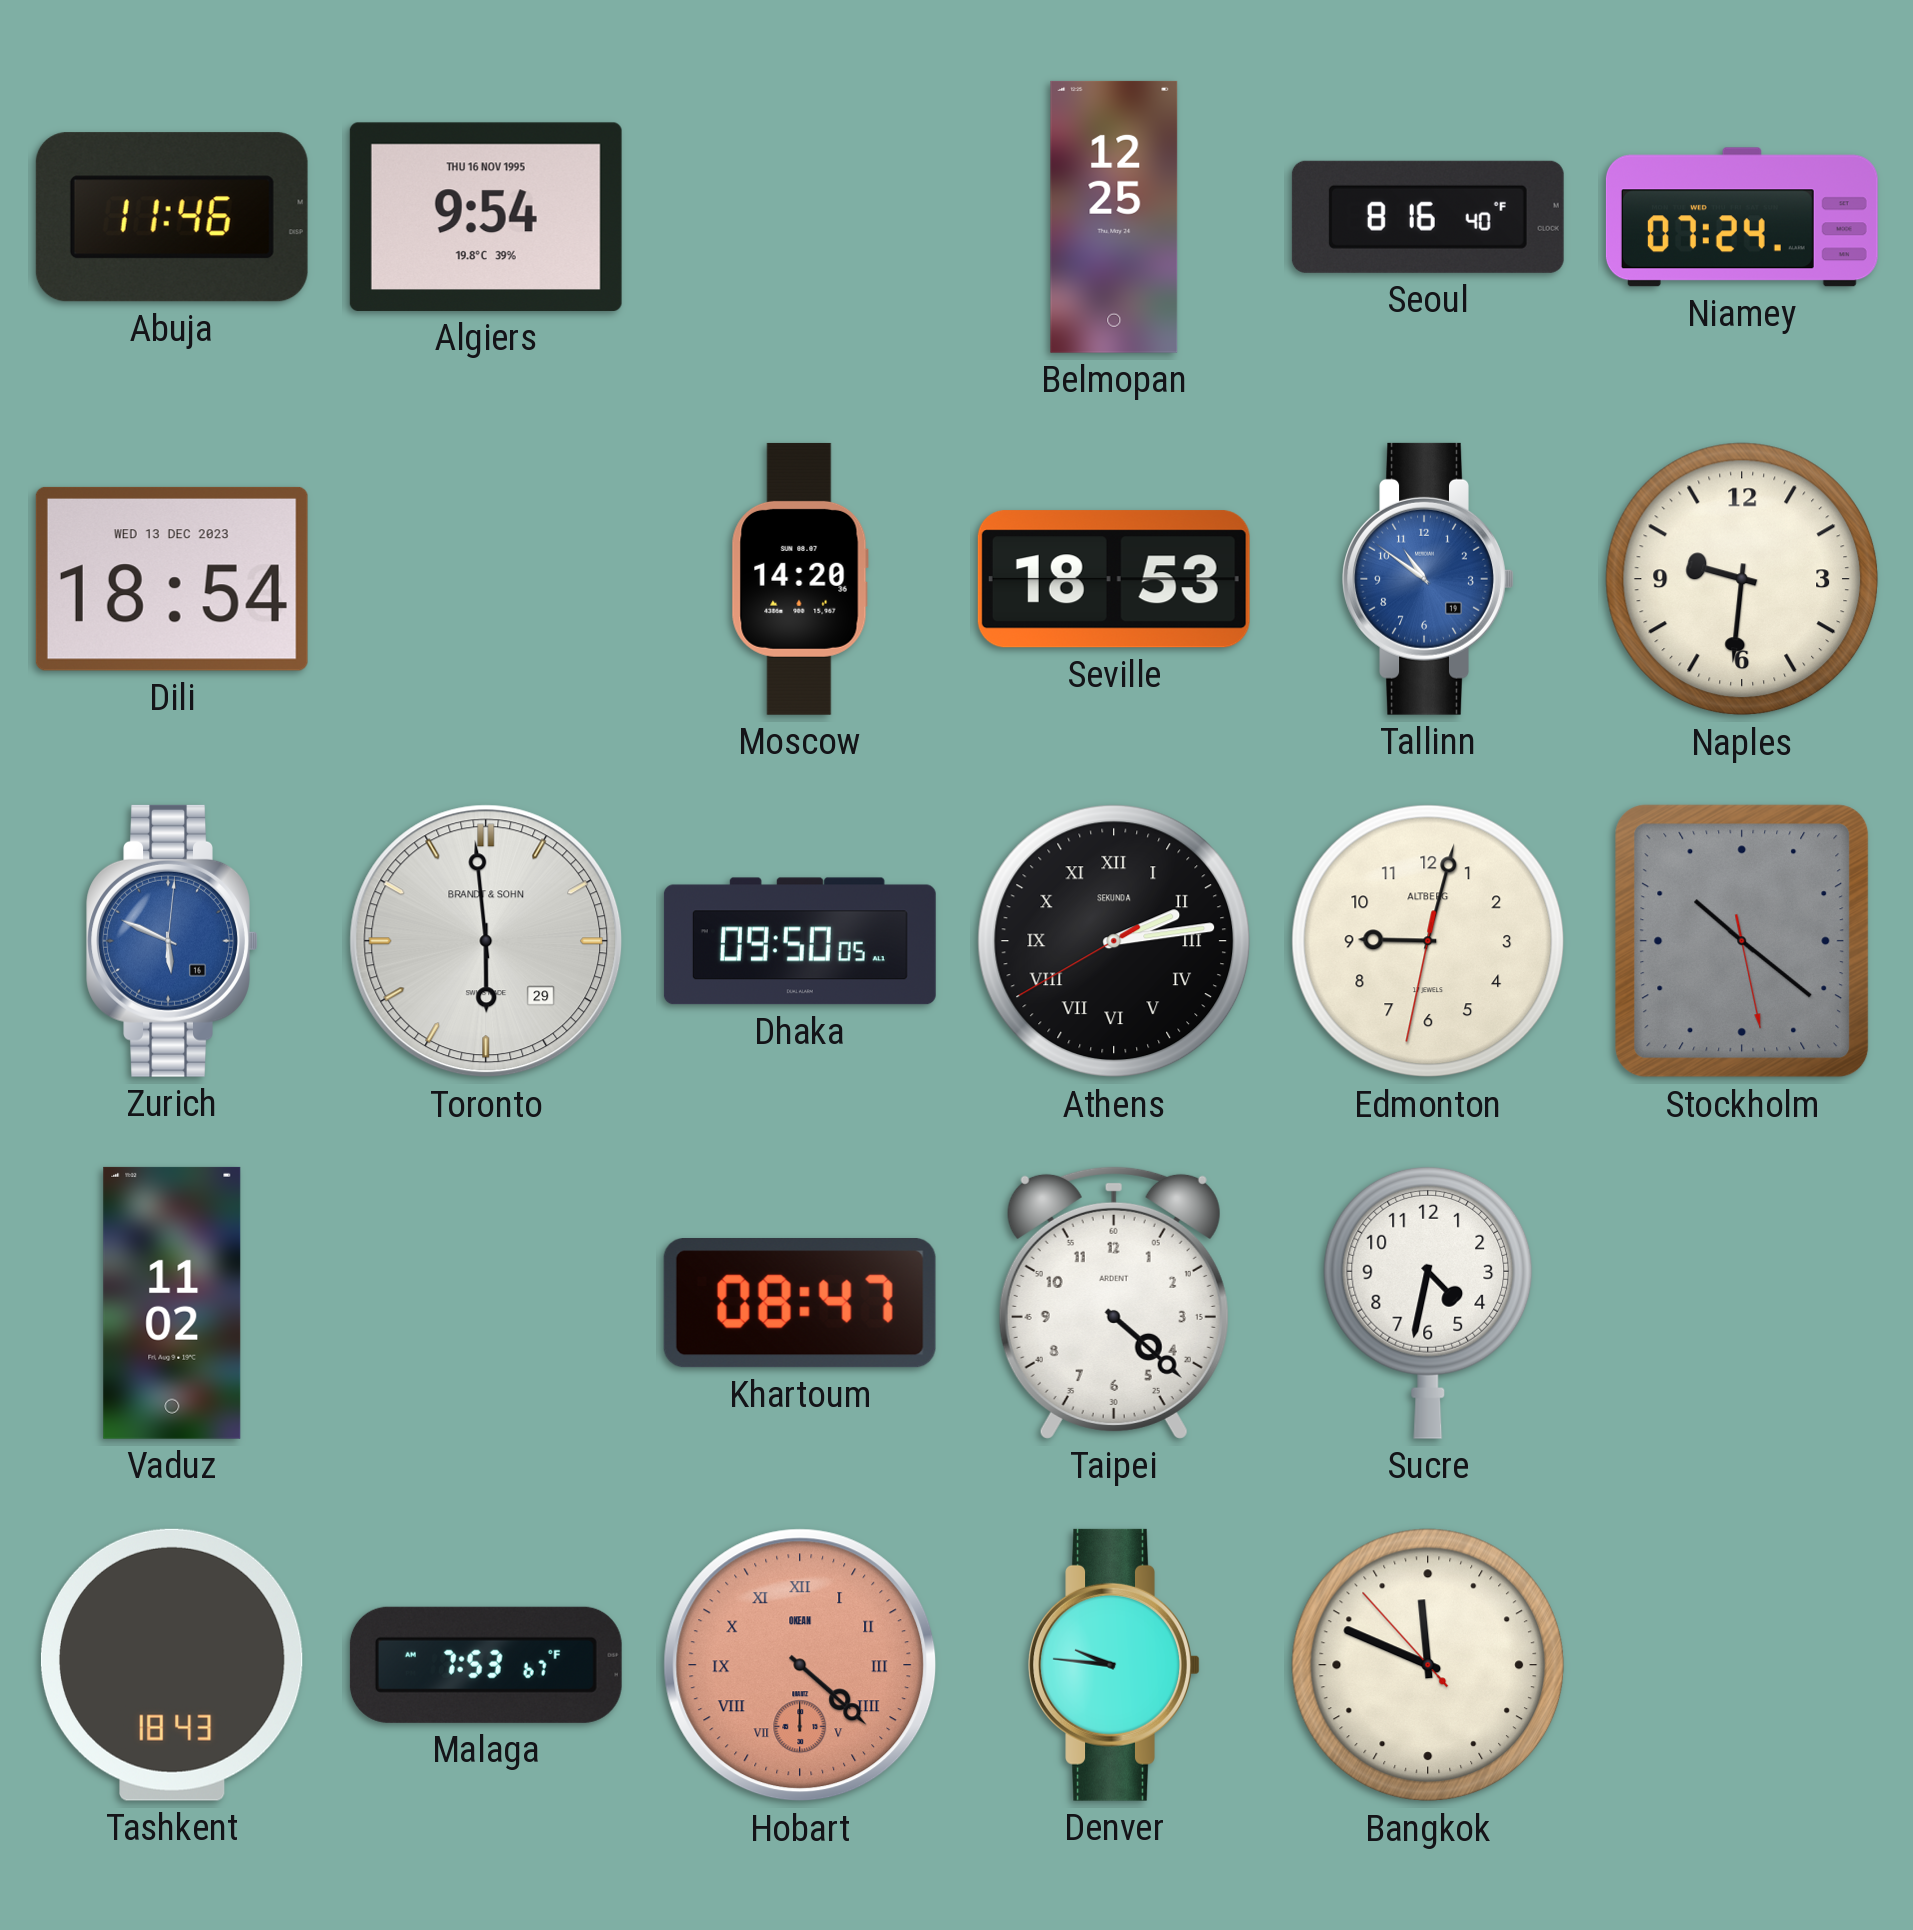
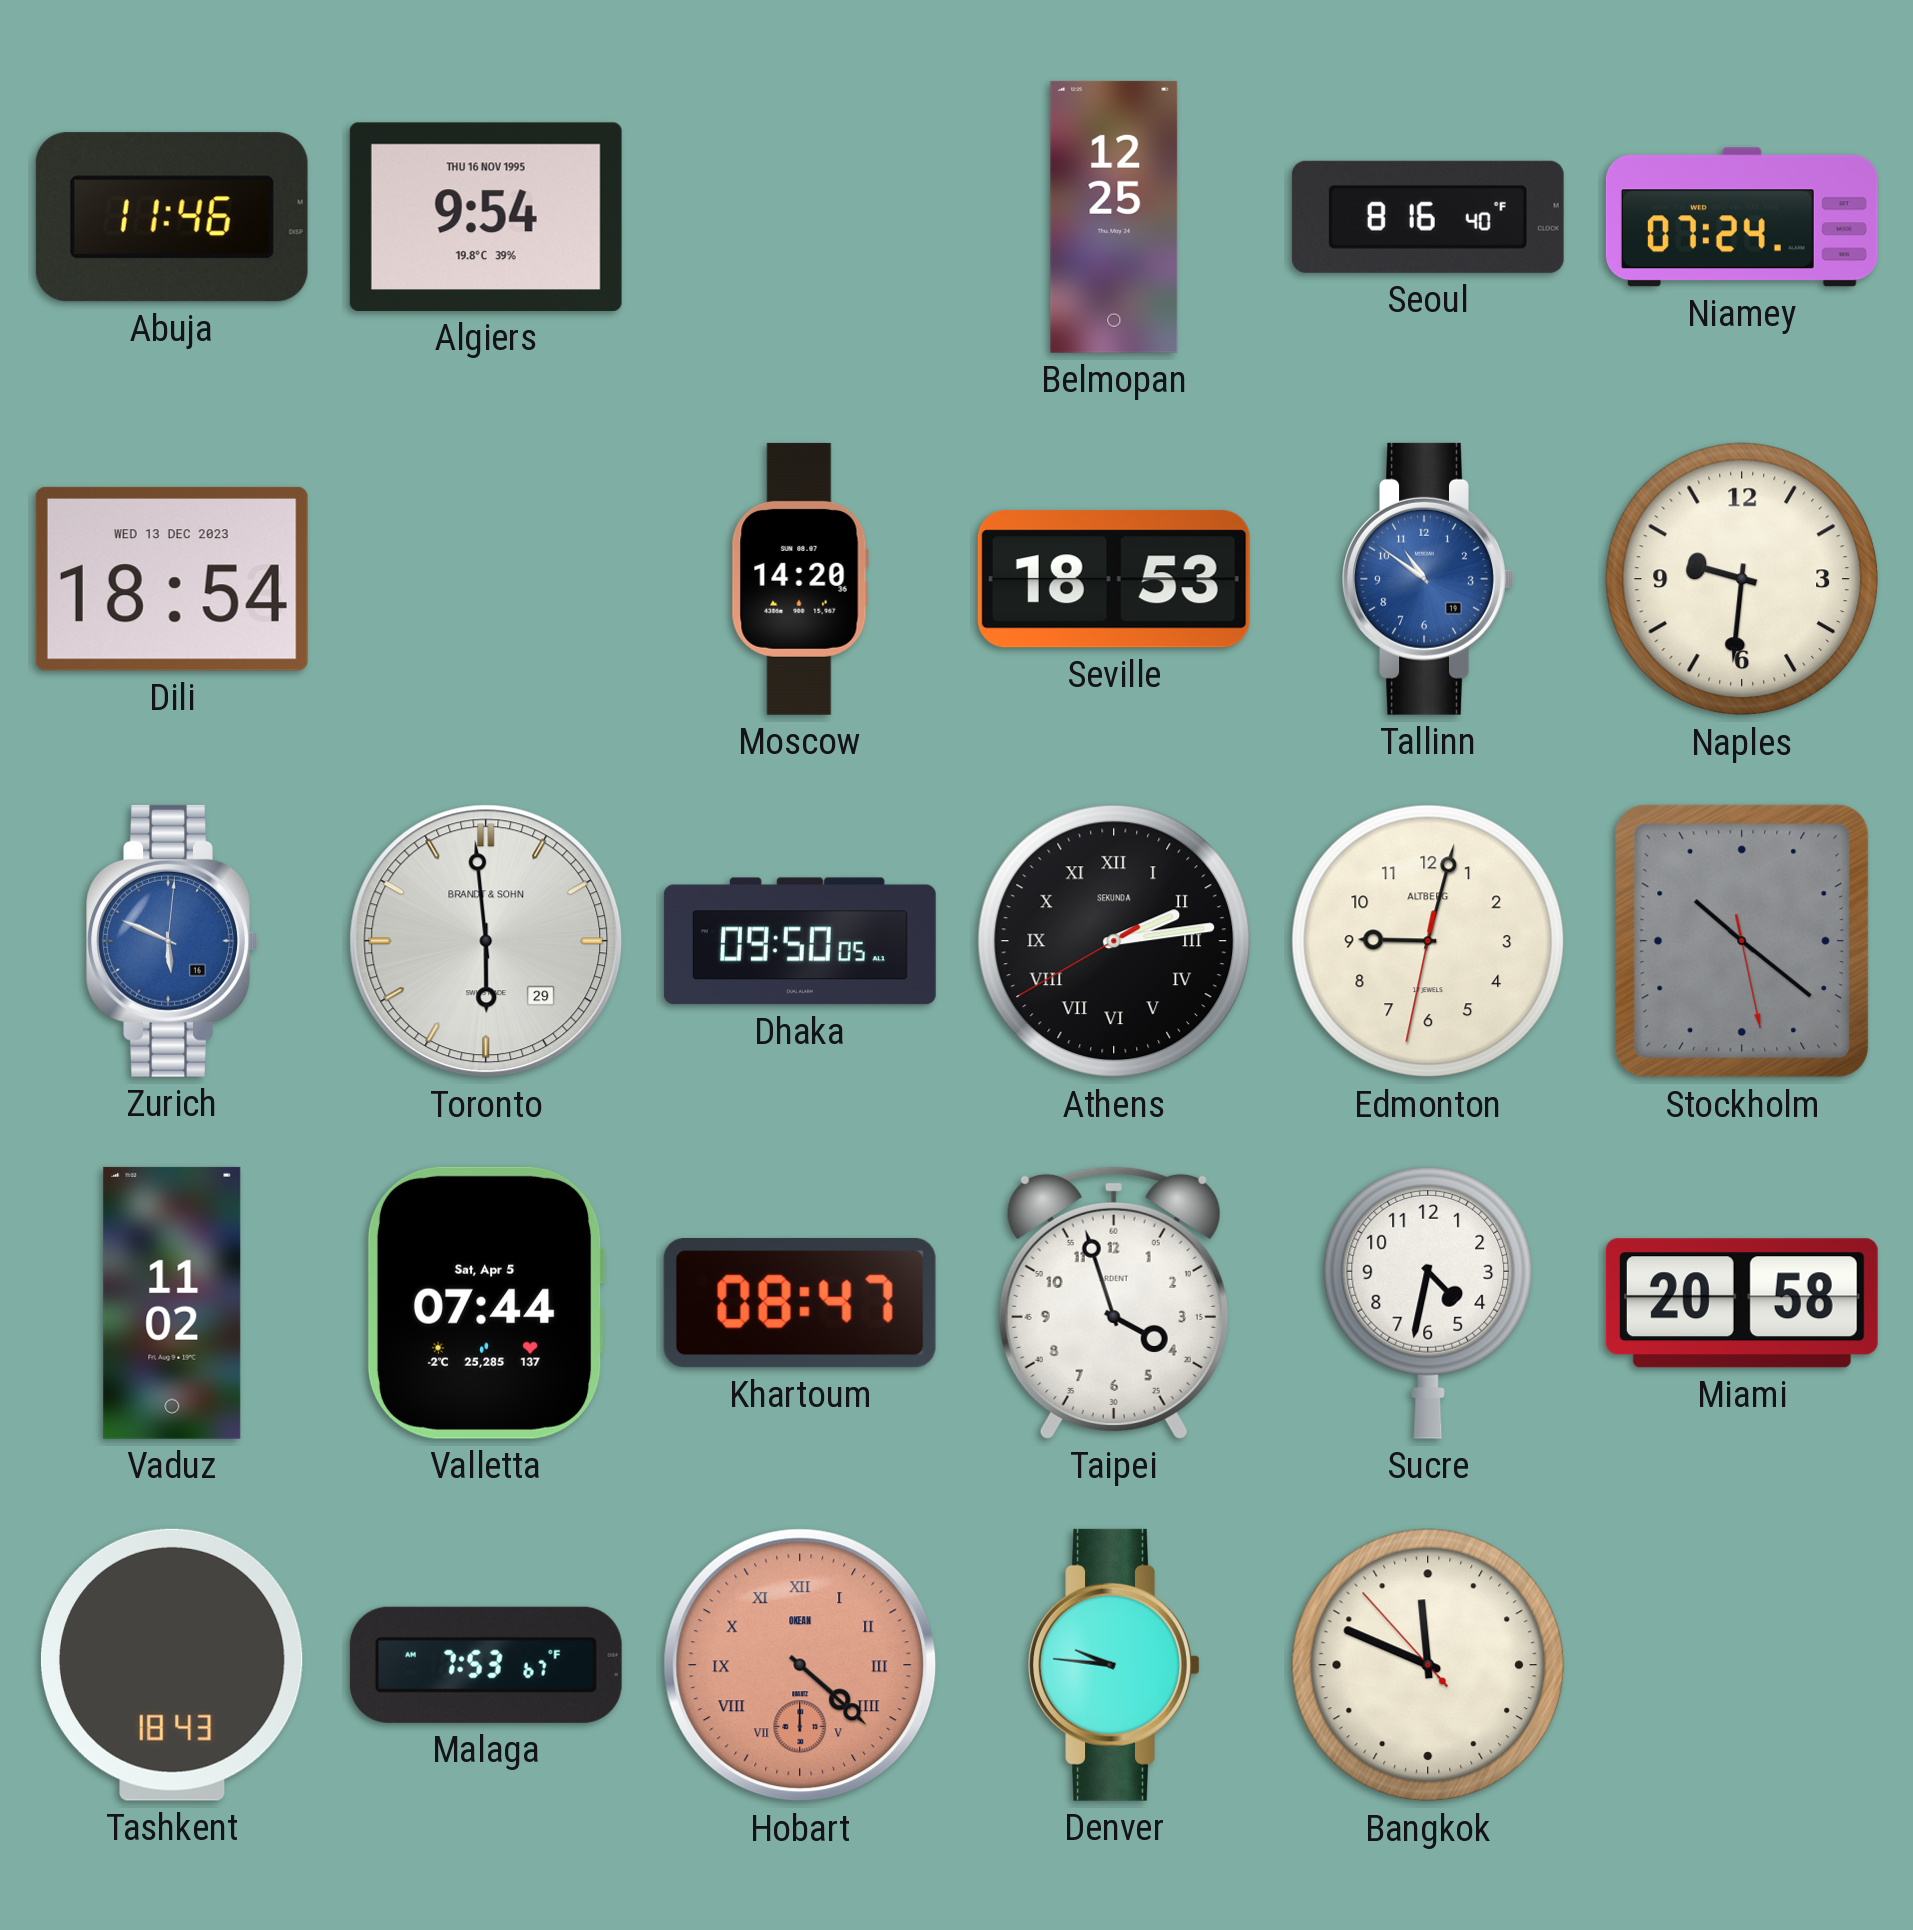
Valletta: none -> 07:44
Taipei: 4:22 -> 3:57
Miami: none -> 20:58
